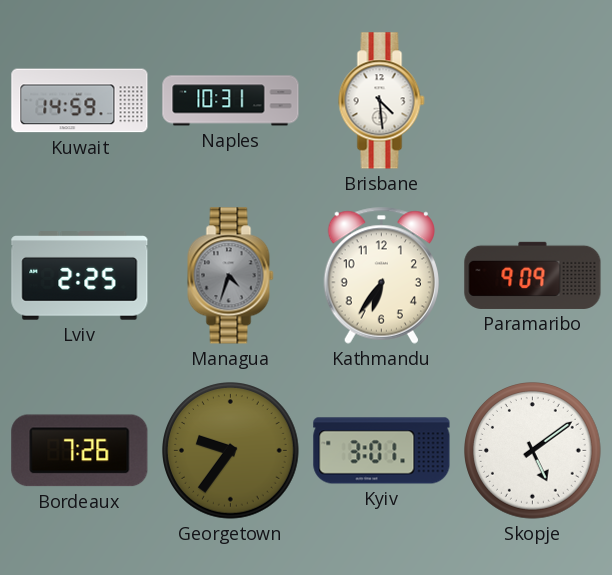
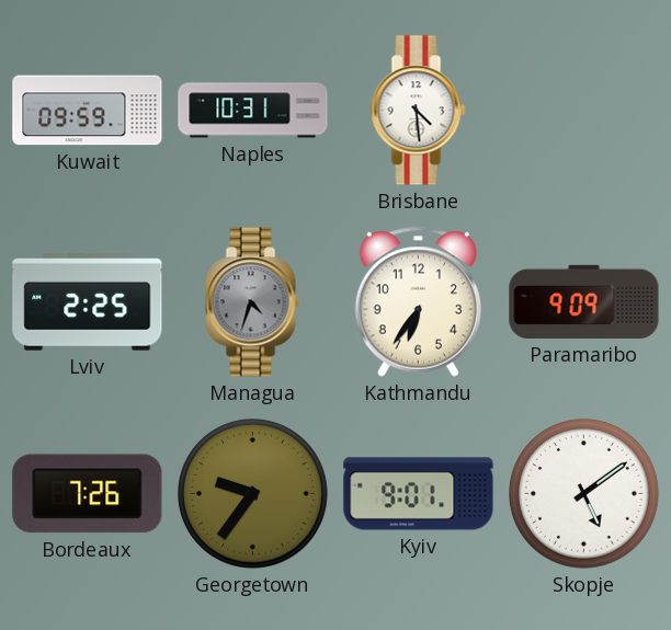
Kuwait: 14:59 -> 09:59
Kyiv: 3:01 -> 9:01
